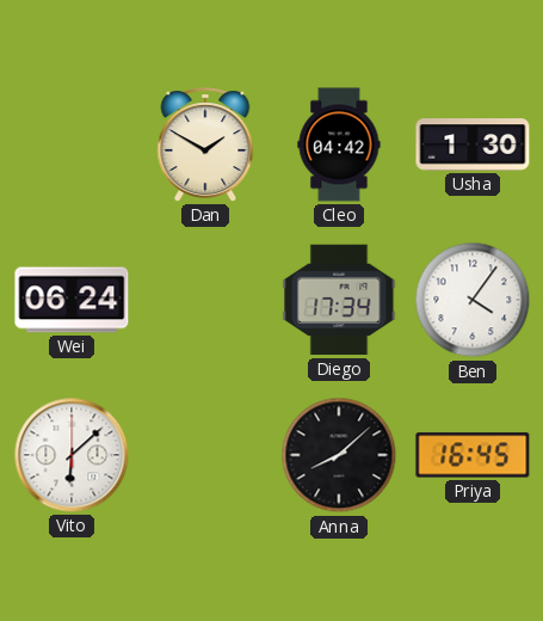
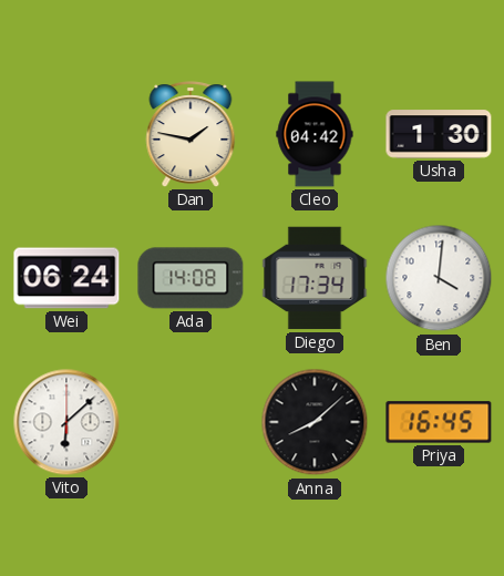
Dan: 1:50 -> 1:47
Ada: none -> 14:08
Ben: 4:06 -> 4:01
